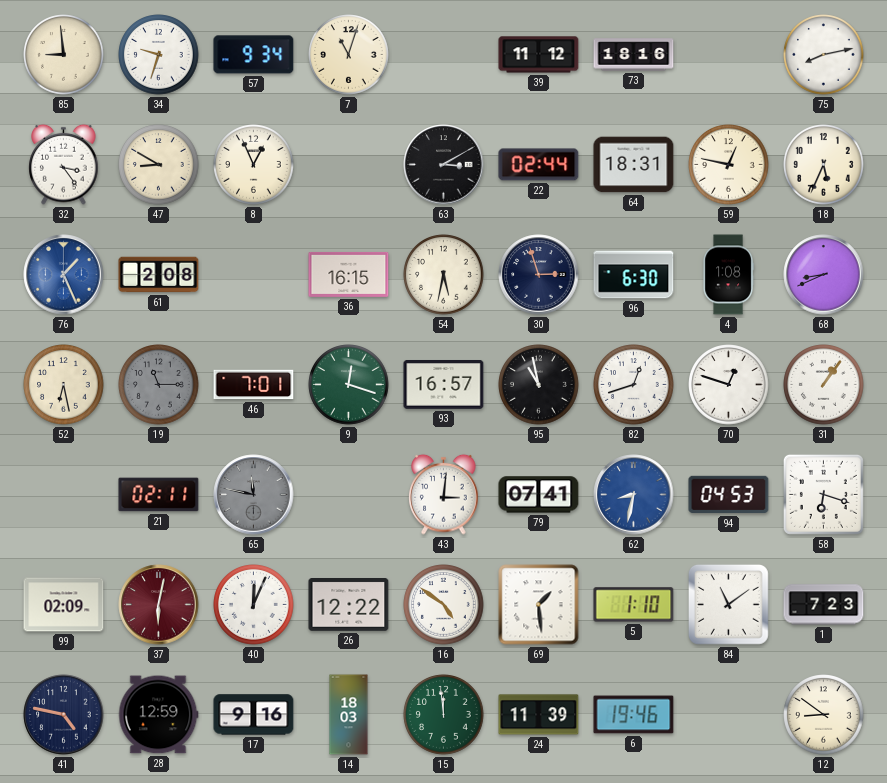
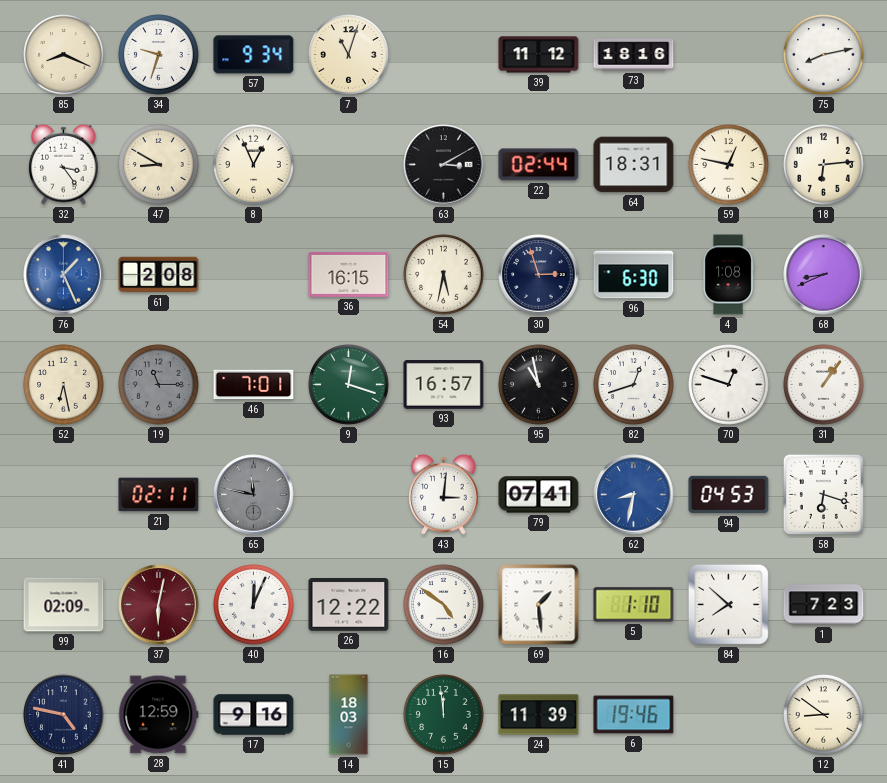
85: 8:59 -> 8:19
18: 5:34 -> 6:14
84: 11:09 -> 7:52
